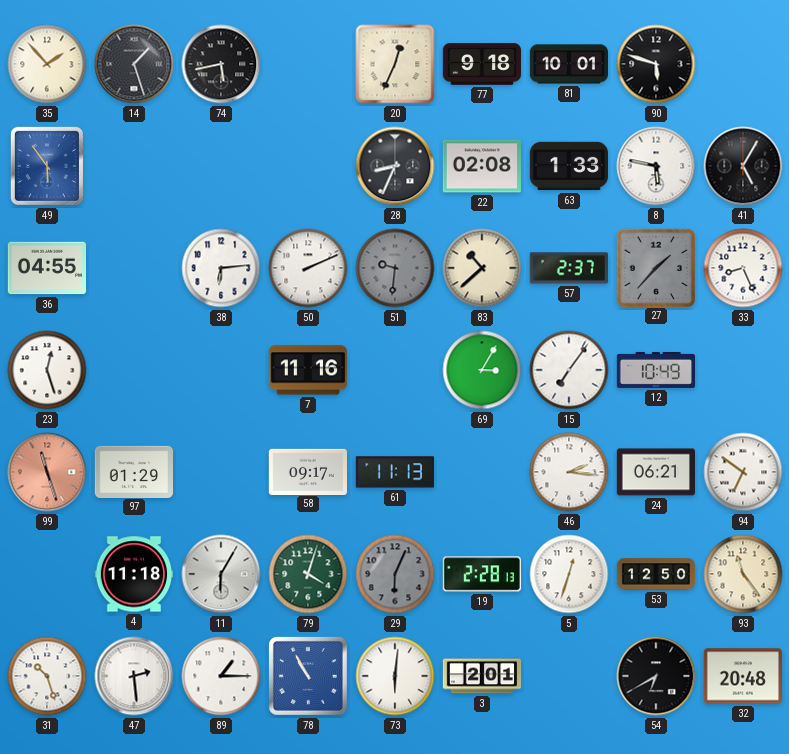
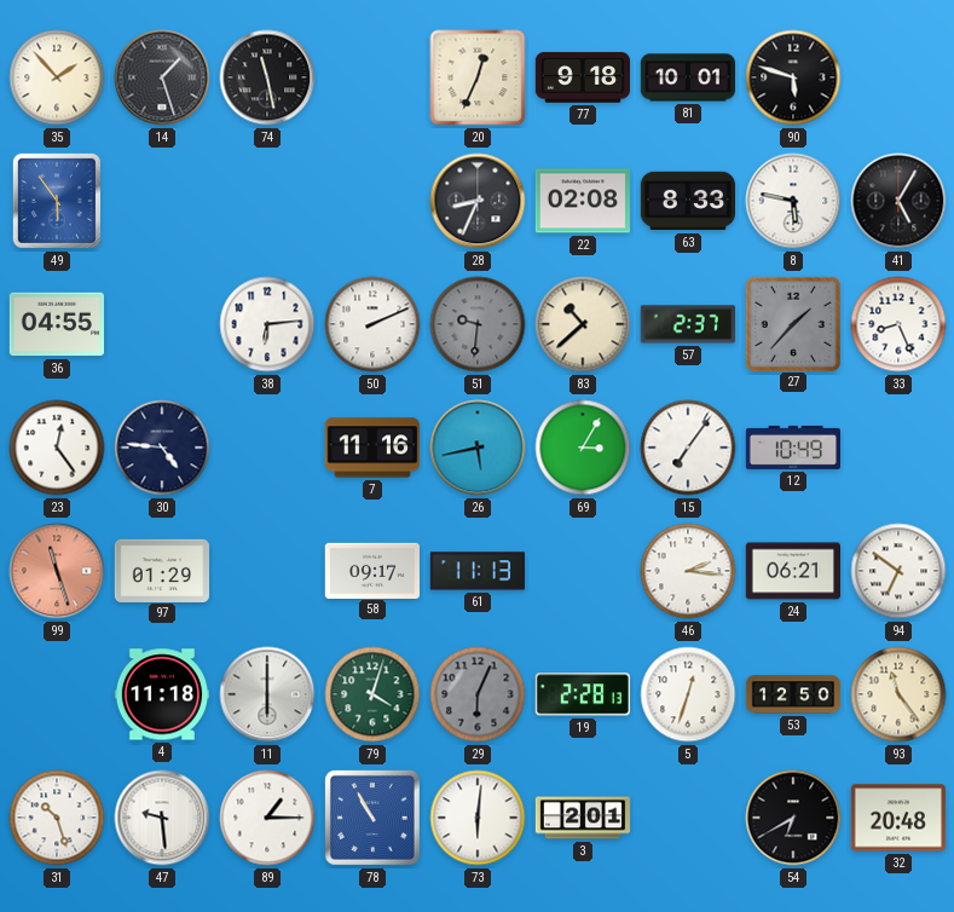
74: 5:43 -> 11:28
63: 1:33 -> 8:33
23: 12:27 -> 12:24
30: none -> 4:46
26: none -> 5:43
11: 6:05 -> 6:00
47: 2:29 -> 9:29
